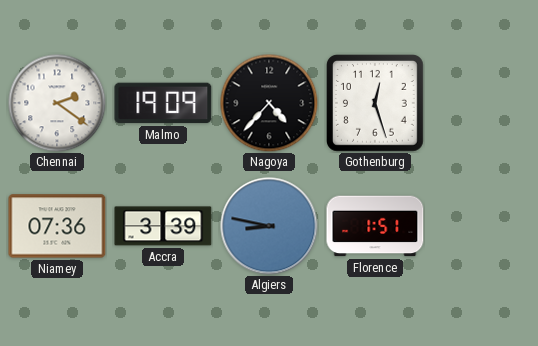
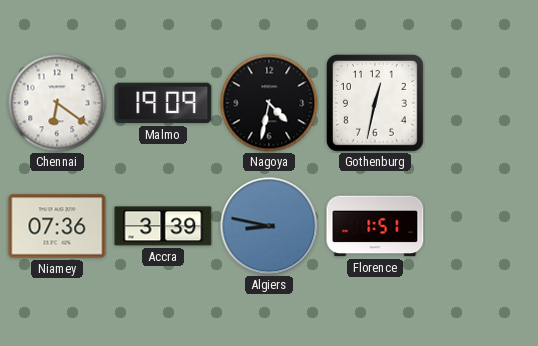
Chennai: 2:21 -> 6:21
Nagoya: 4:37 -> 4:32
Gothenburg: 12:27 -> 12:32
